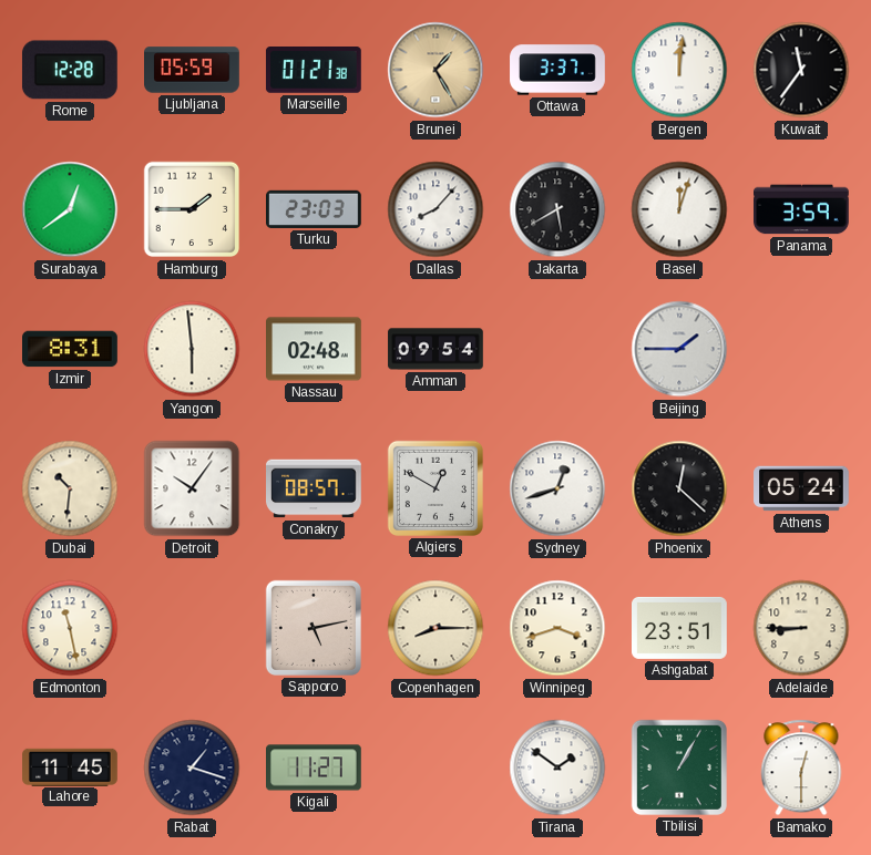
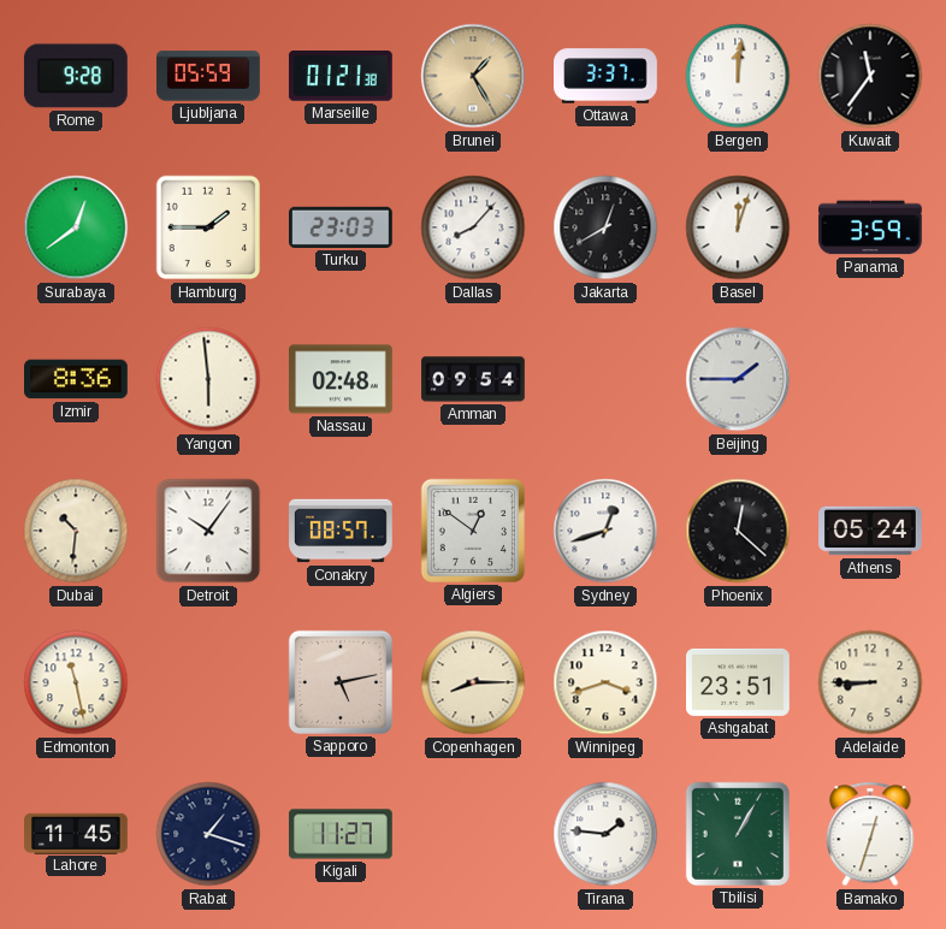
Rome: 12:28 -> 9:28
Jakarta: 5:40 -> 12:40
Izmir: 8:31 -> 8:36
Algiers: 12:50 -> 12:51
Tirana: 1:51 -> 1:46
Bamako: 12:30 -> 12:33
